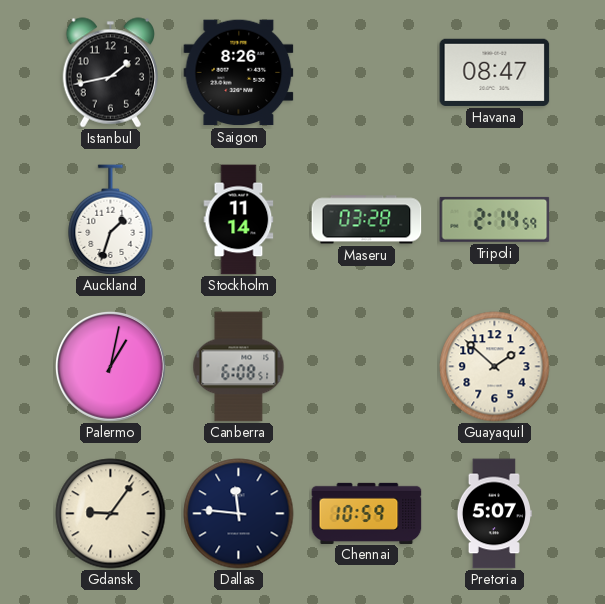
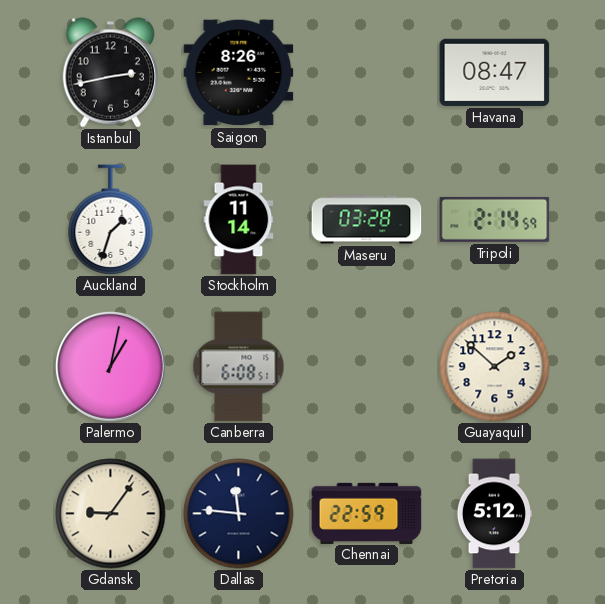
Istanbul: 1:43 -> 2:43
Chennai: 10:59 -> 22:59
Pretoria: 5:07 -> 5:12
